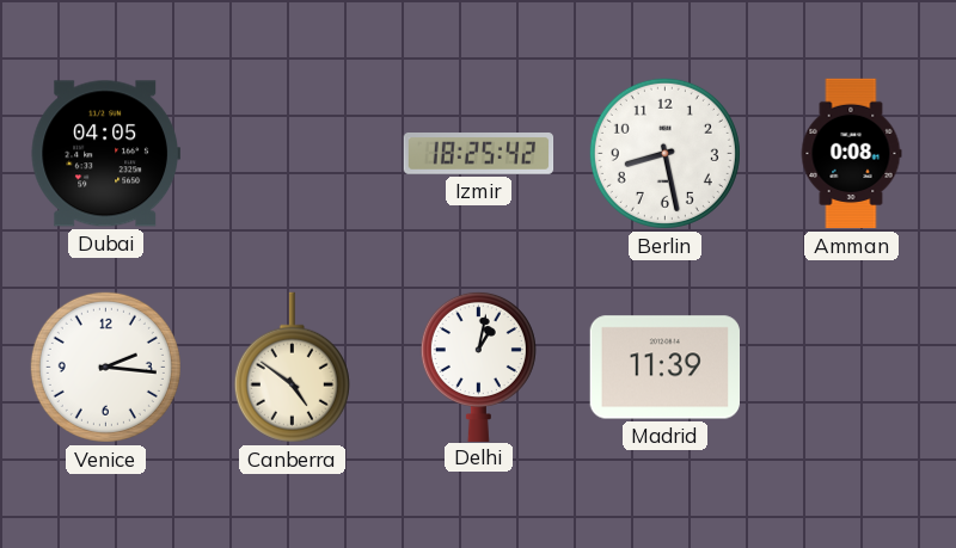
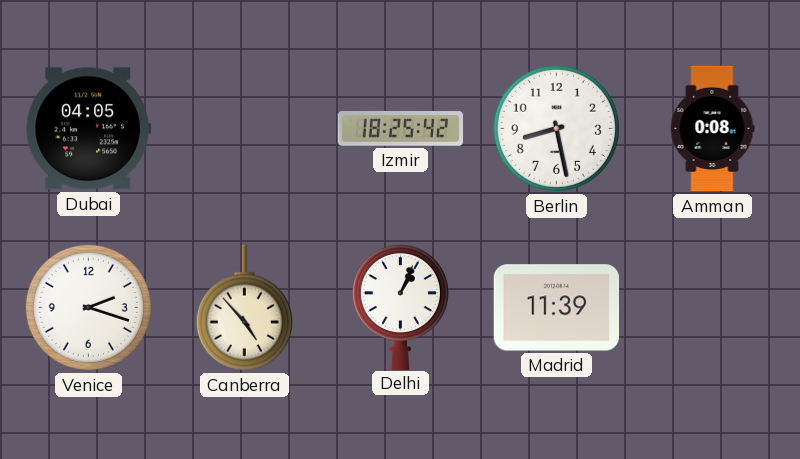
Venice: 2:16 -> 2:18
Canberra: 4:51 -> 4:53
Delhi: 1:02 -> 1:04
